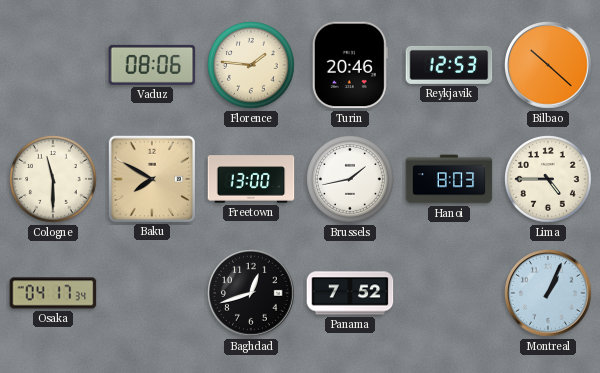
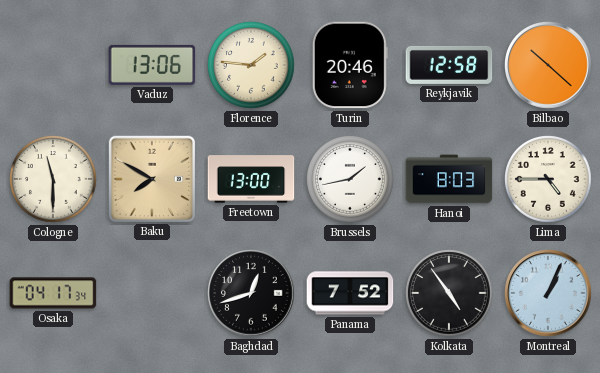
Vaduz: 08:06 -> 13:06
Reykjavik: 12:53 -> 12:58
Kolkata: none -> 4:54
